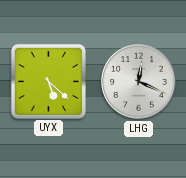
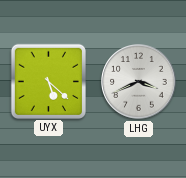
LHG: 12:19 -> 3:41
